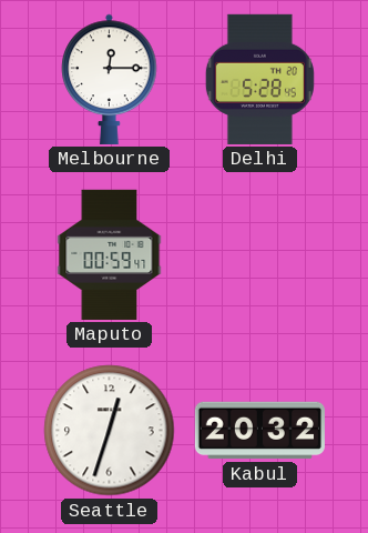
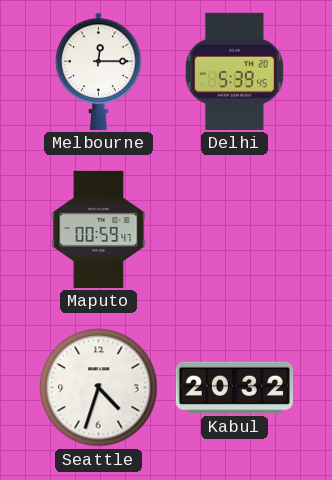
Delhi: 5:28 -> 5:39
Seattle: 12:33 -> 4:33
